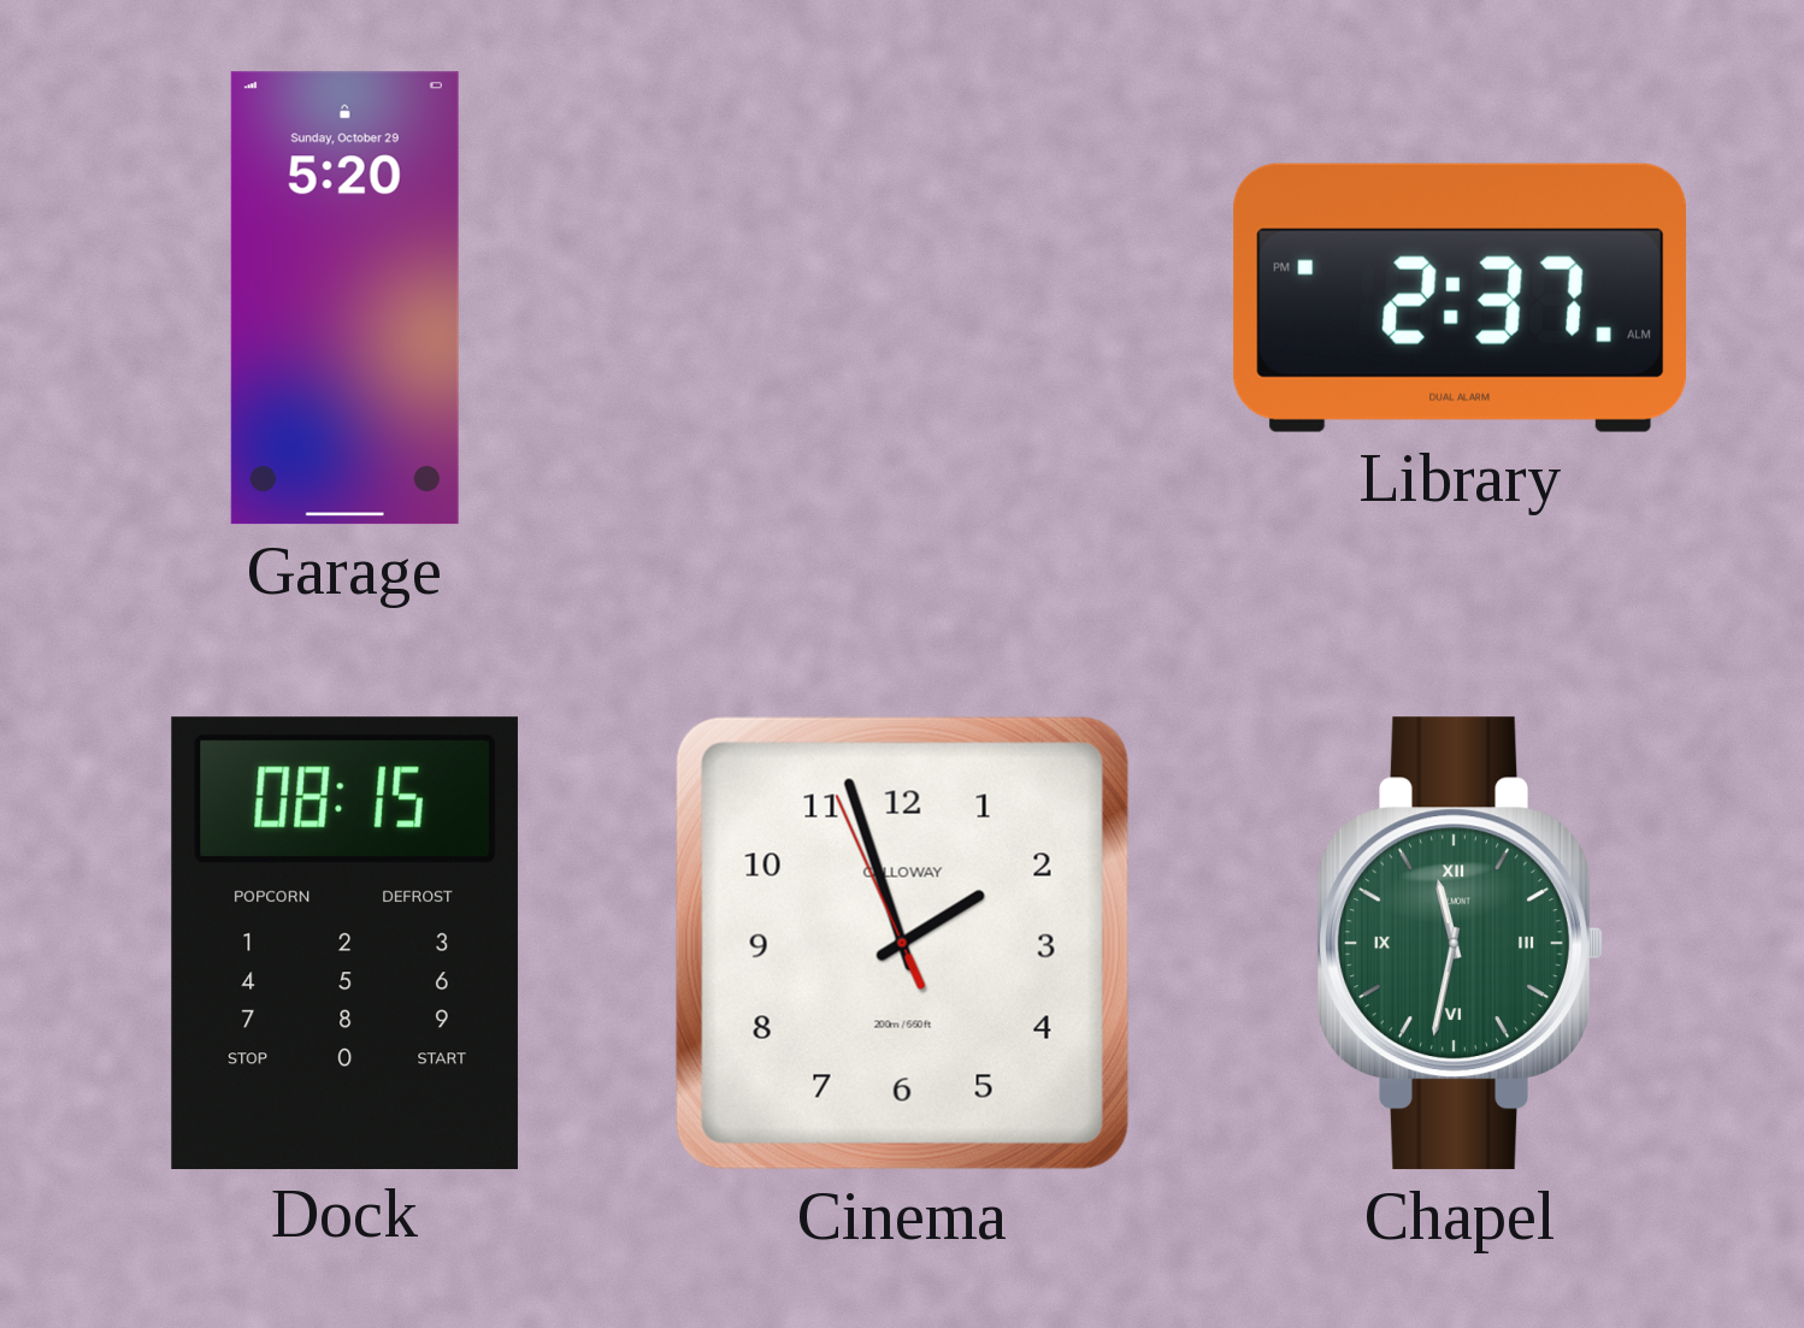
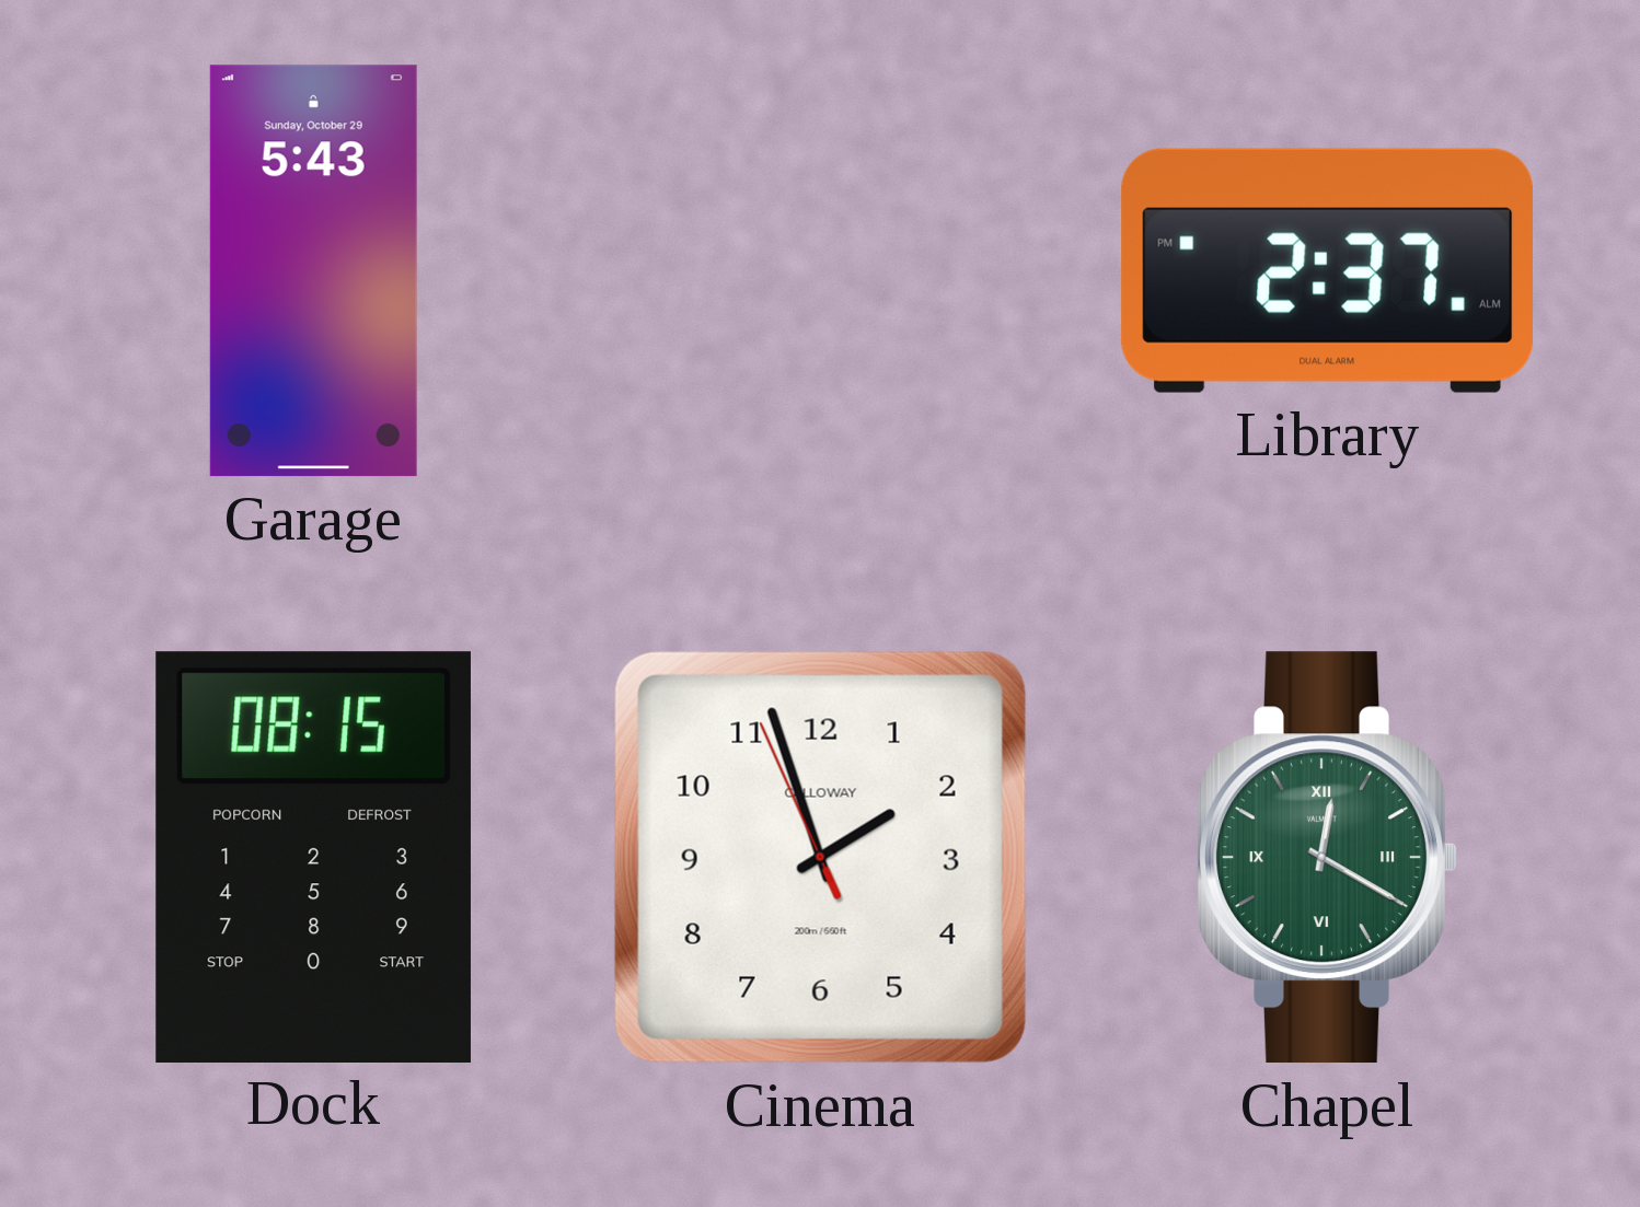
Garage: 5:20 -> 5:43
Chapel: 11:32 -> 12:20
